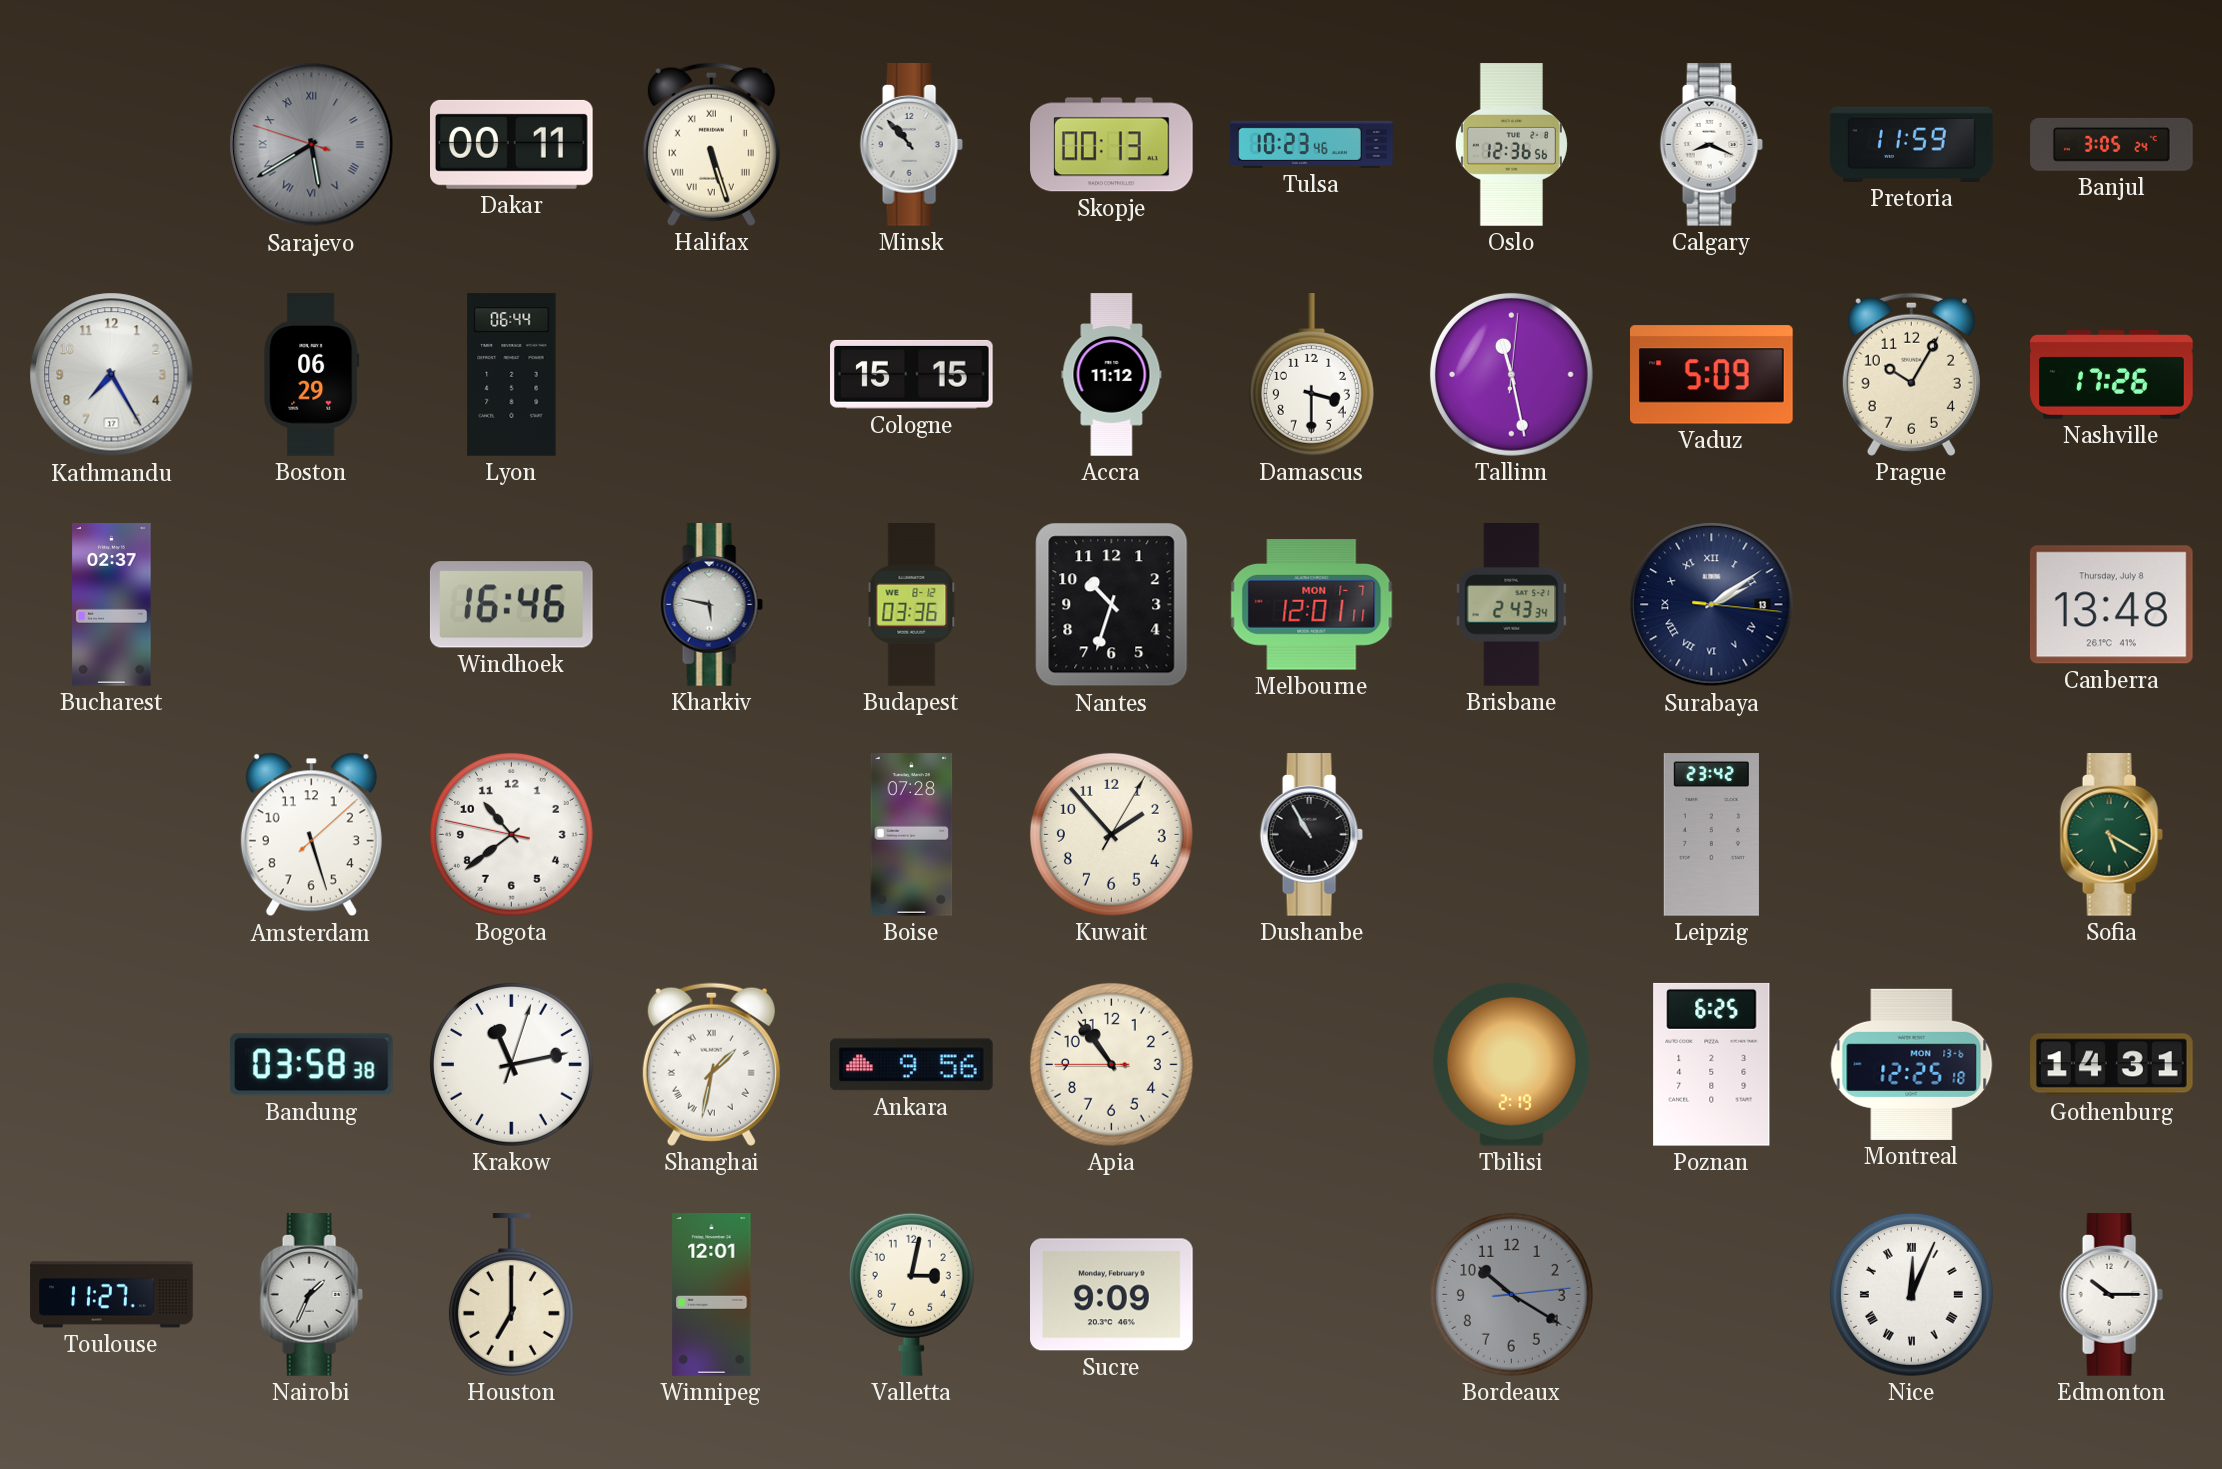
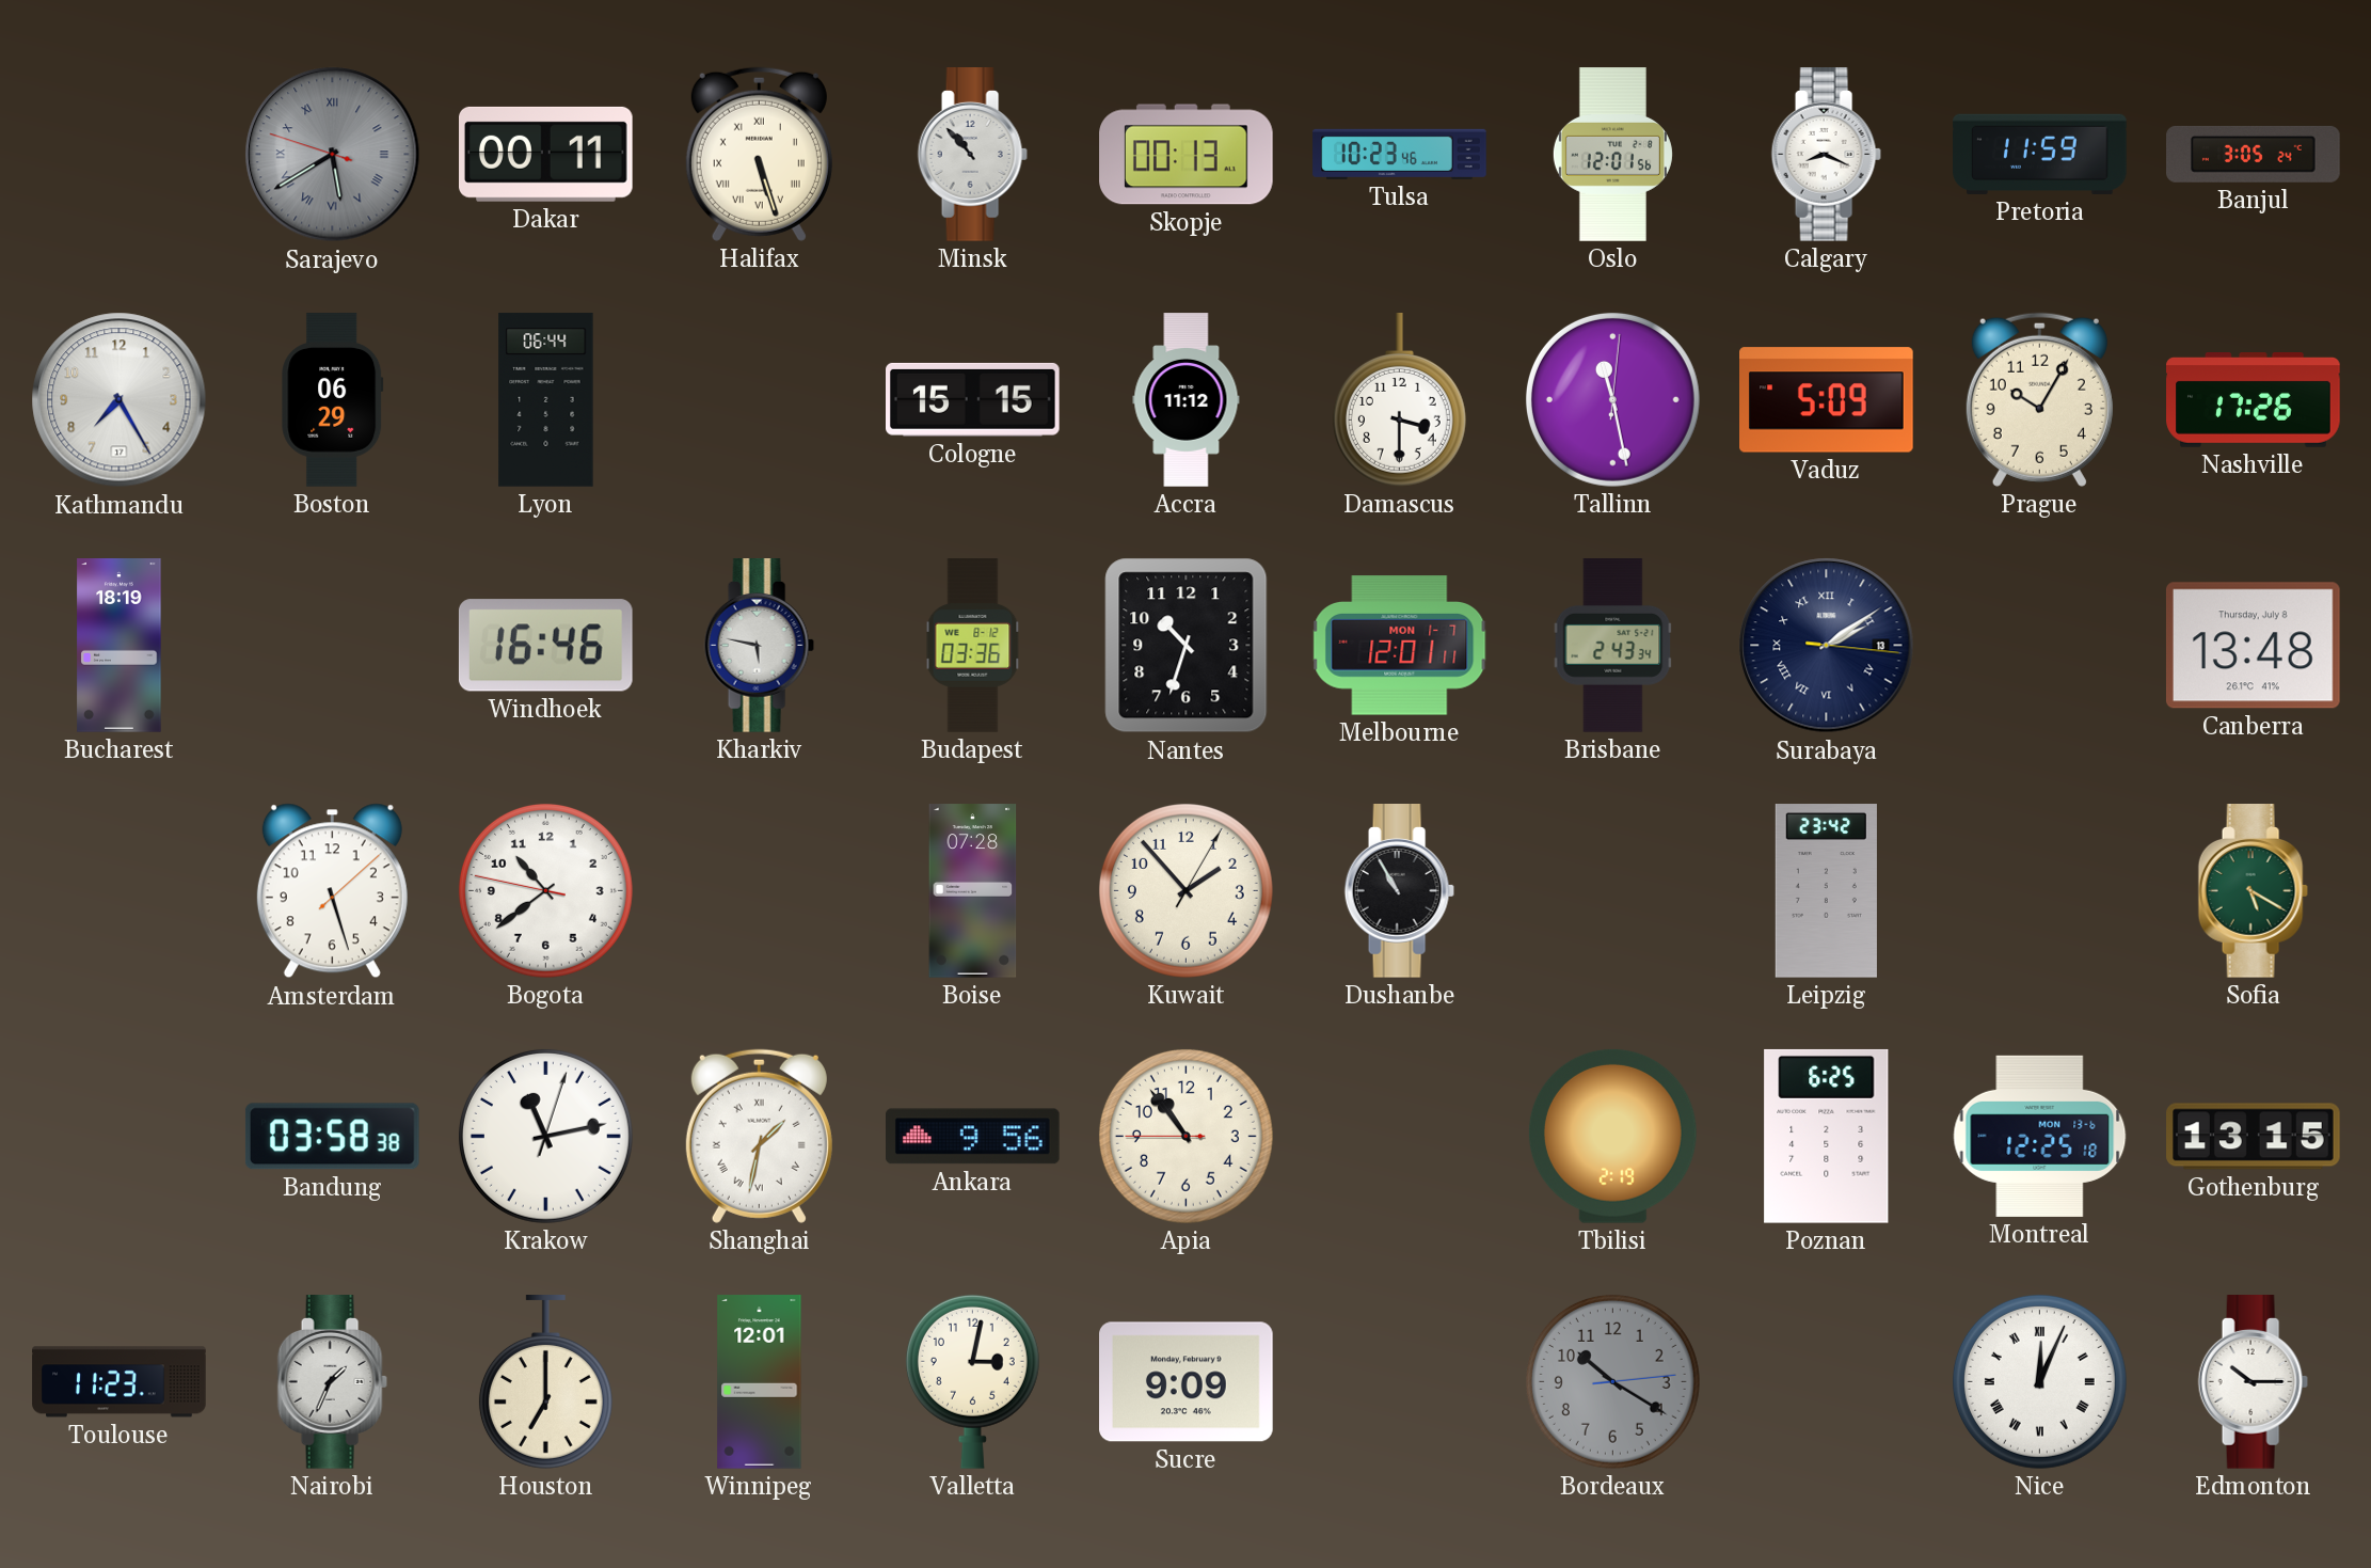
Oslo: 12:36 -> 12:01
Bucharest: 02:37 -> 18:19
Gothenburg: 14:31 -> 13:15
Toulouse: 11:27 -> 11:23
